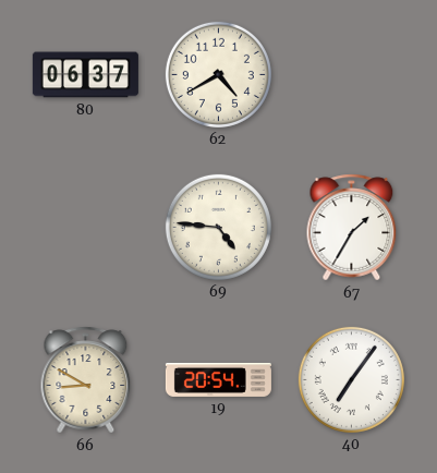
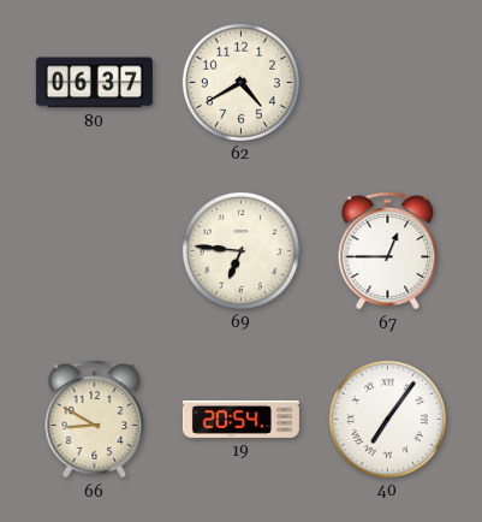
69: 4:46 -> 6:46
67: 1:35 -> 12:45
